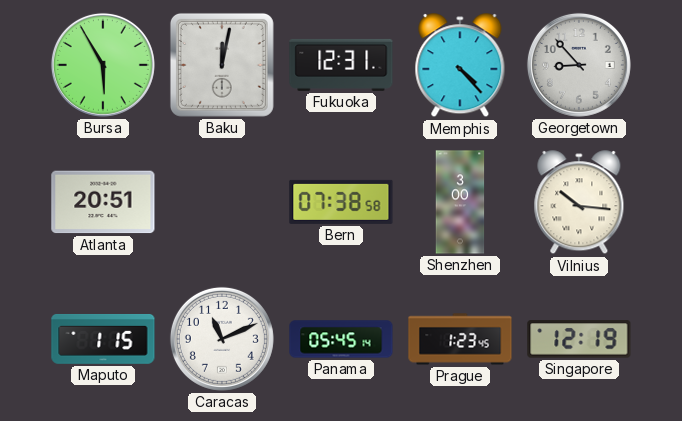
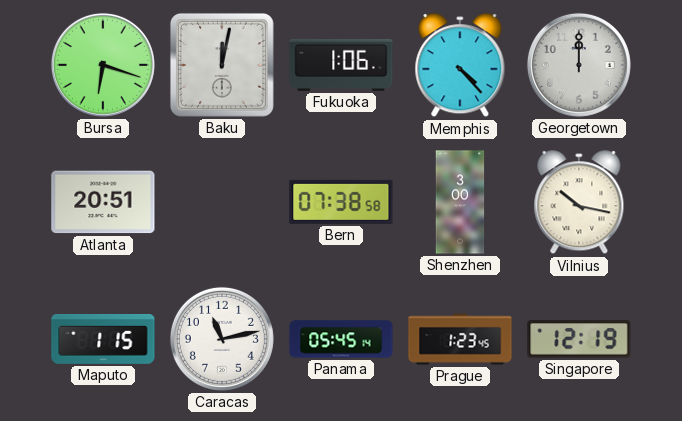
Bursa: 5:55 -> 6:18
Fukuoka: 12:31 -> 1:06
Georgetown: 8:53 -> 12:00
Vilnius: 10:16 -> 10:17
Caracas: 11:11 -> 11:13
